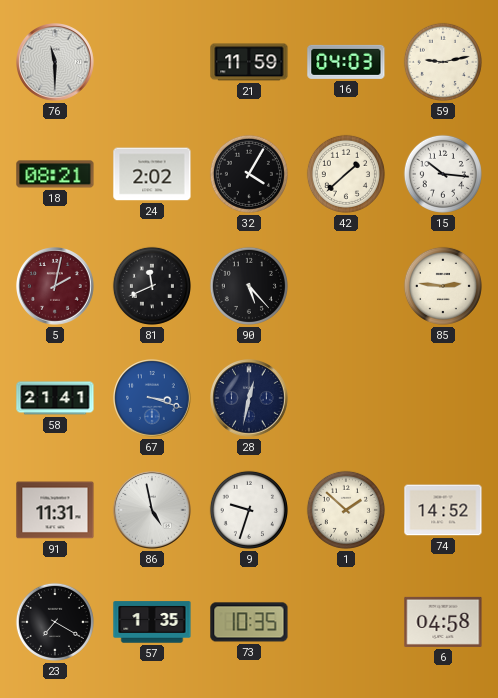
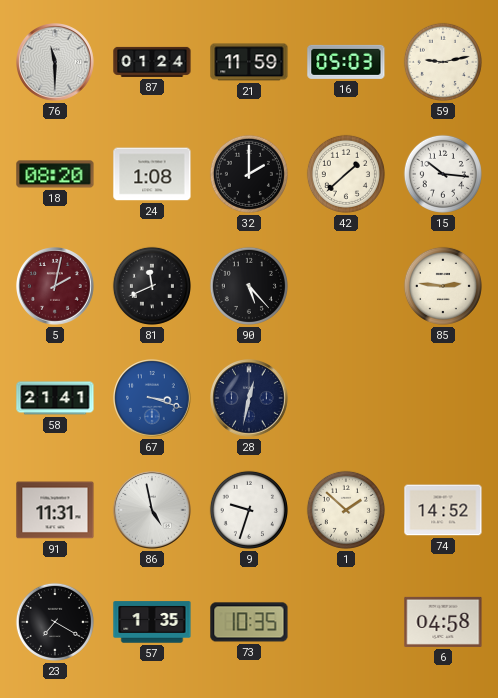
87: none -> 01:24
16: 04:03 -> 05:03
18: 08:21 -> 08:20
24: 2:02 -> 1:08
32: 4:05 -> 2:00
